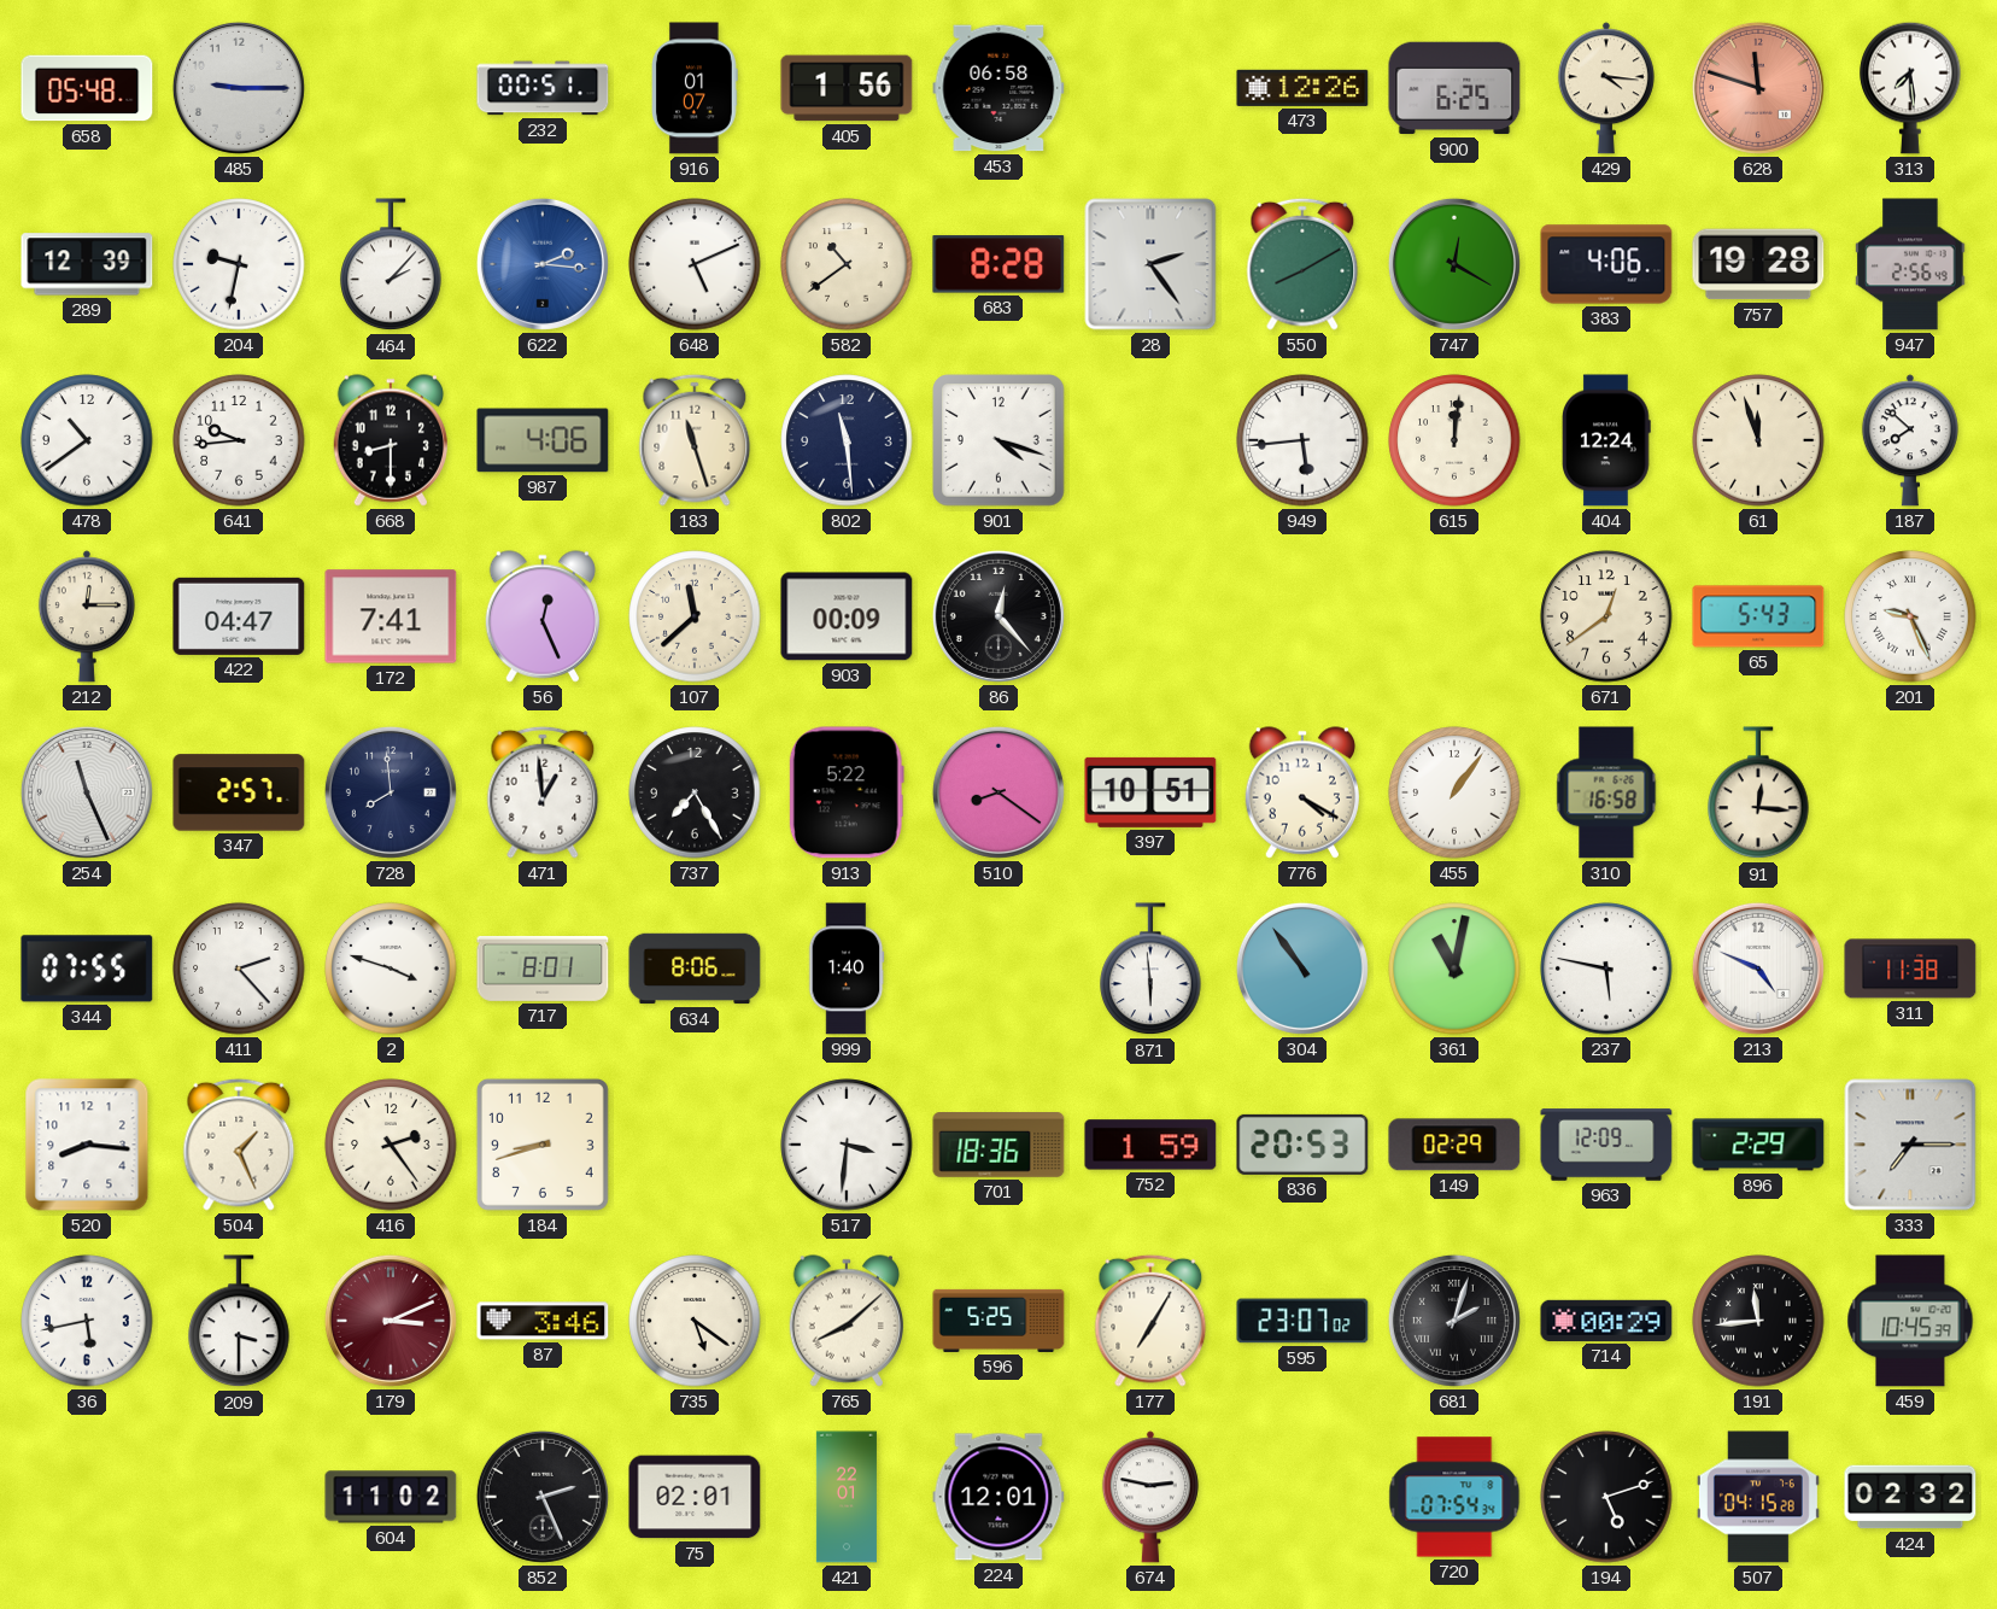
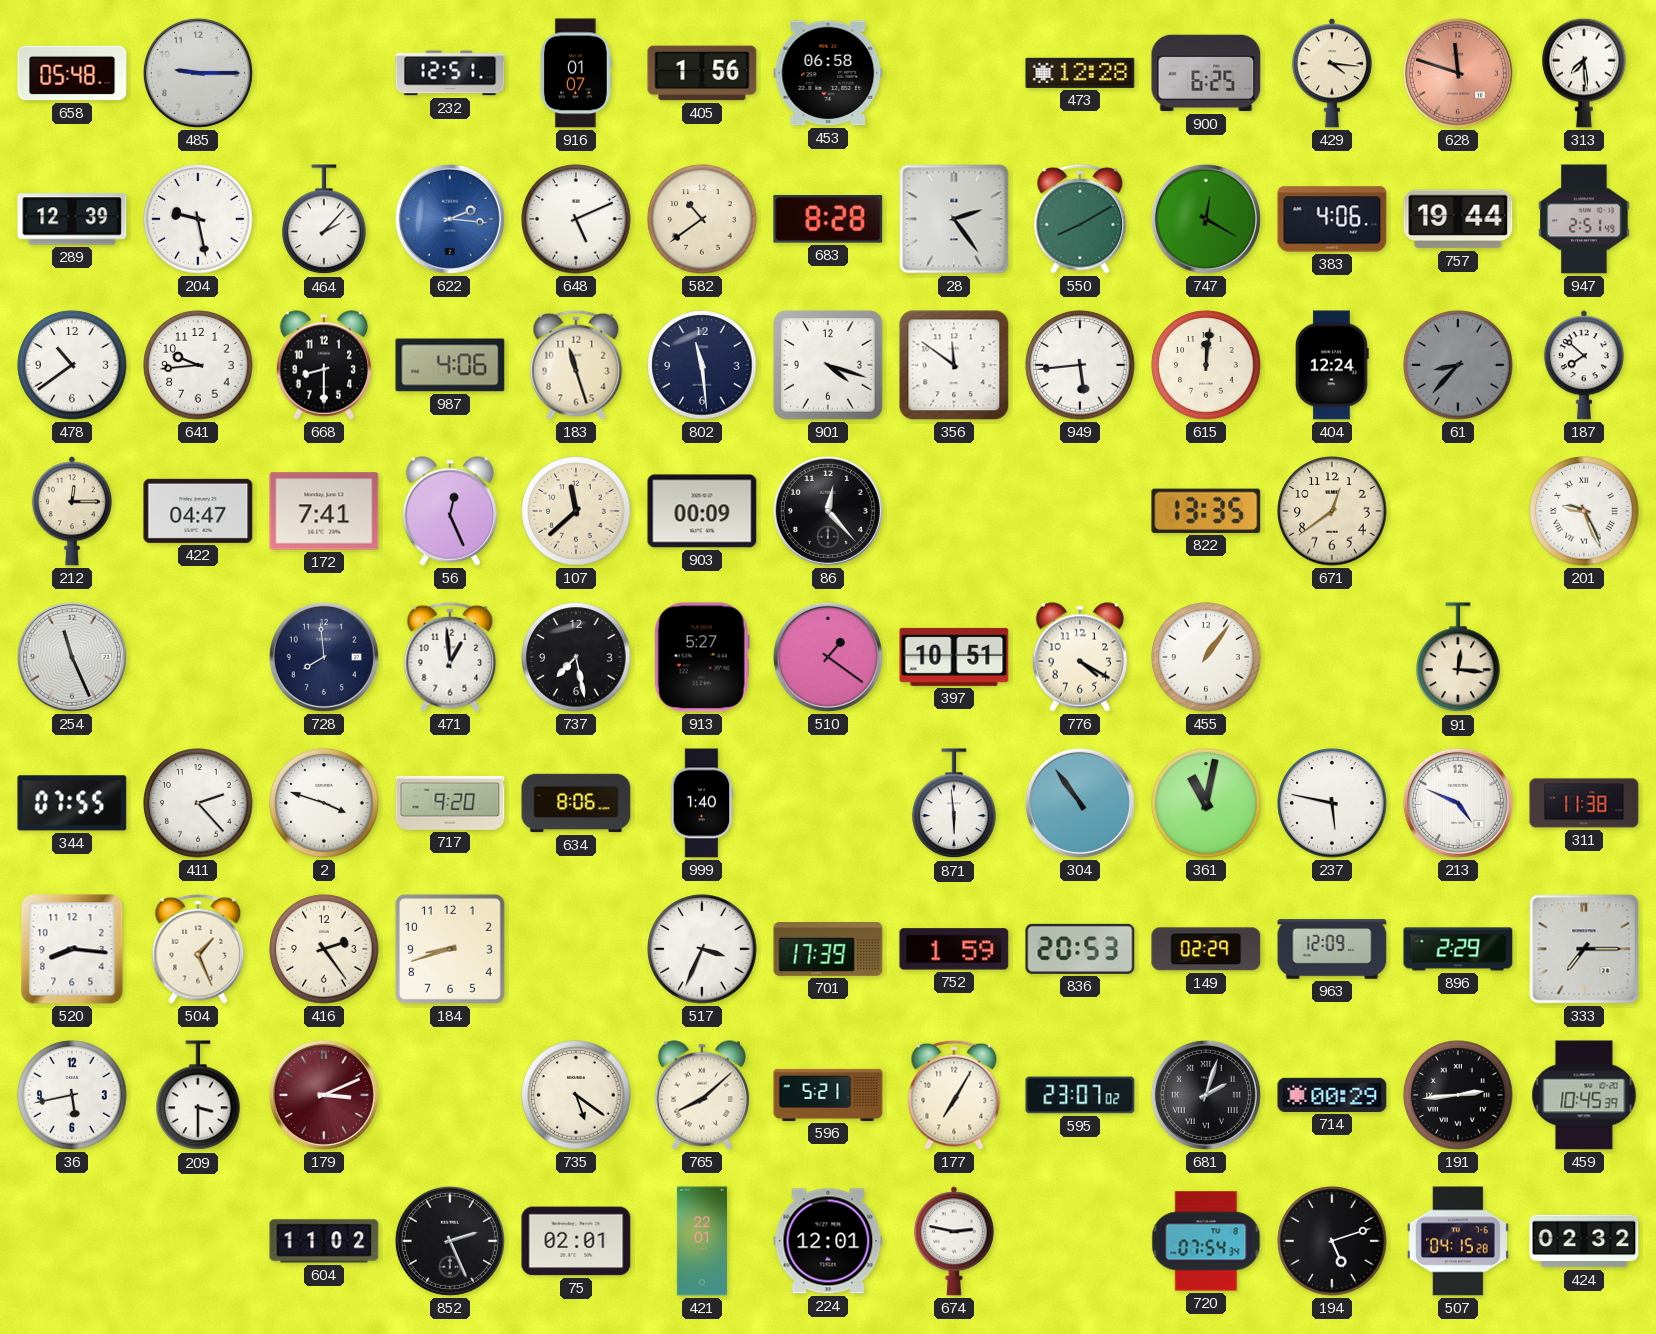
232: 00:51 -> 12:51
473: 12:26 -> 12:28
204: 9:32 -> 9:28
757: 19:28 -> 19:44
947: 2:56 -> 2:51
356: none -> 11:51
61: 11:57 -> 8:37
61 dial: cream -> grey
822: none -> 13:35
65: 5:43 -> none
347: 2:57 -> none
737: 7:25 -> 7:28
913: 5:22 -> 5:27
510: 8:21 -> 1:21
310: 16:58 -> none
717: 8:01 -> 9:20
517: 3:31 -> 3:34
701: 18:36 -> 17:39
87: 3:46 -> none
596: 5:25 -> 5:21
191: 11:44 -> 2:44
